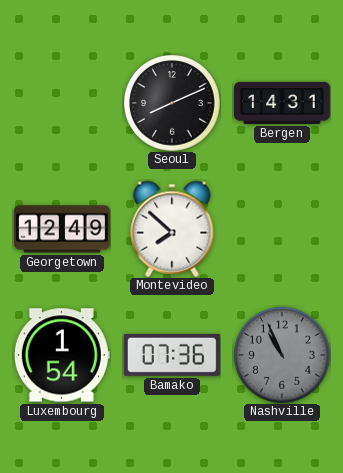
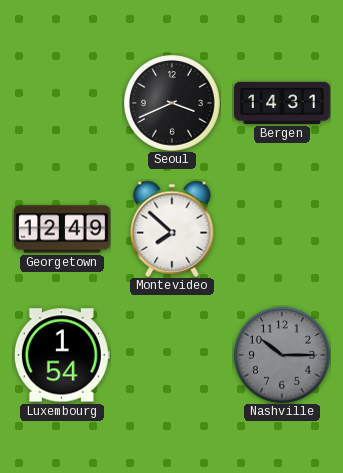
Seoul: 8:11 -> 3:41
Bamako: 07:36 -> none
Nashville: 10:56 -> 10:15
